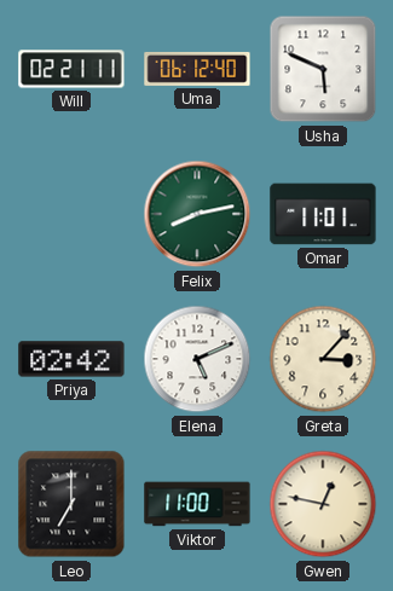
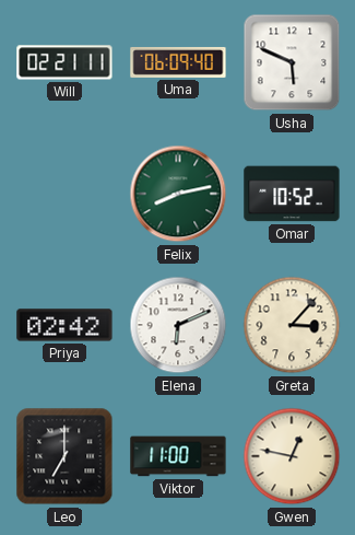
Uma: 06:12 -> 06:09
Omar: 11:01 -> 10:52
Elena: 5:11 -> 6:11
